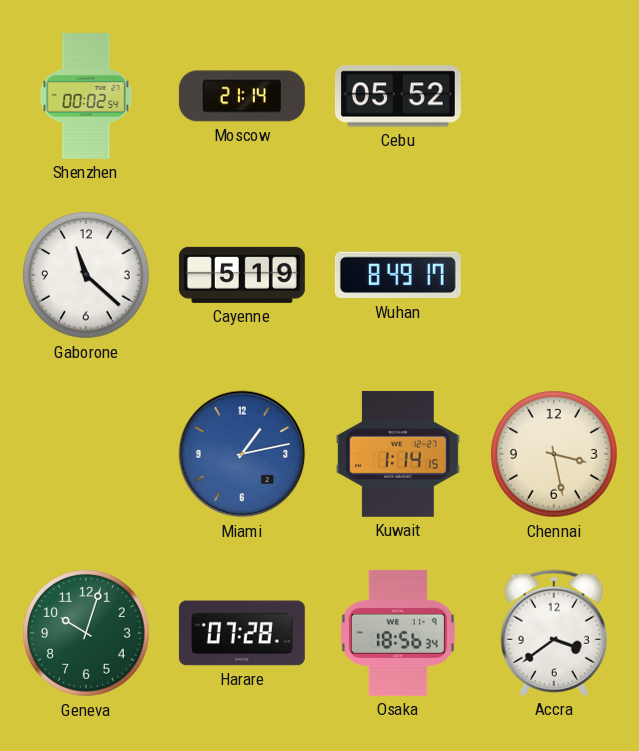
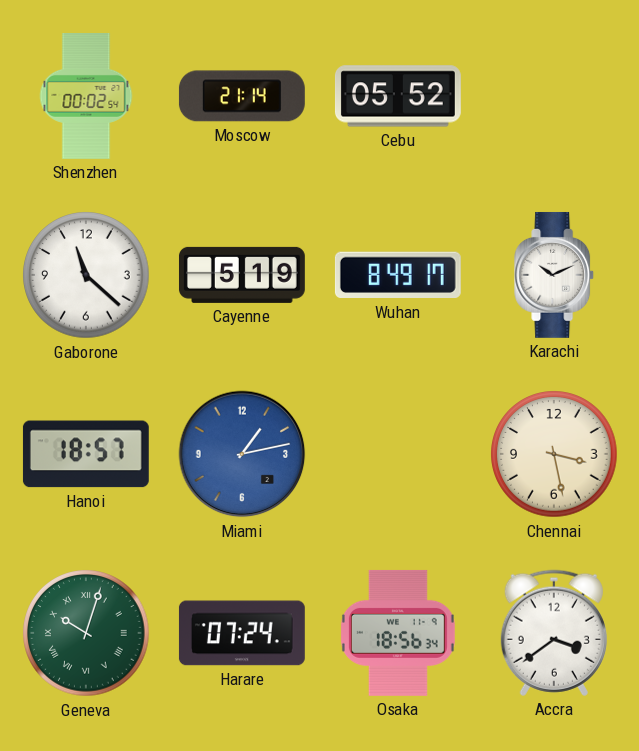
Karachi: none -> 10:11
Hanoi: none -> 18:57
Kuwait: 1:14 -> none
Geneva numerals: Arabic -> Roman
Harare: 07:28 -> 07:24
